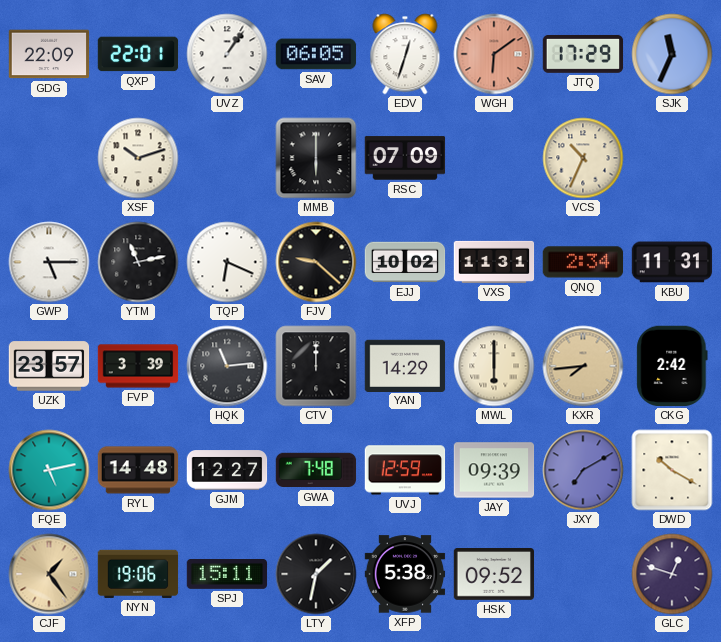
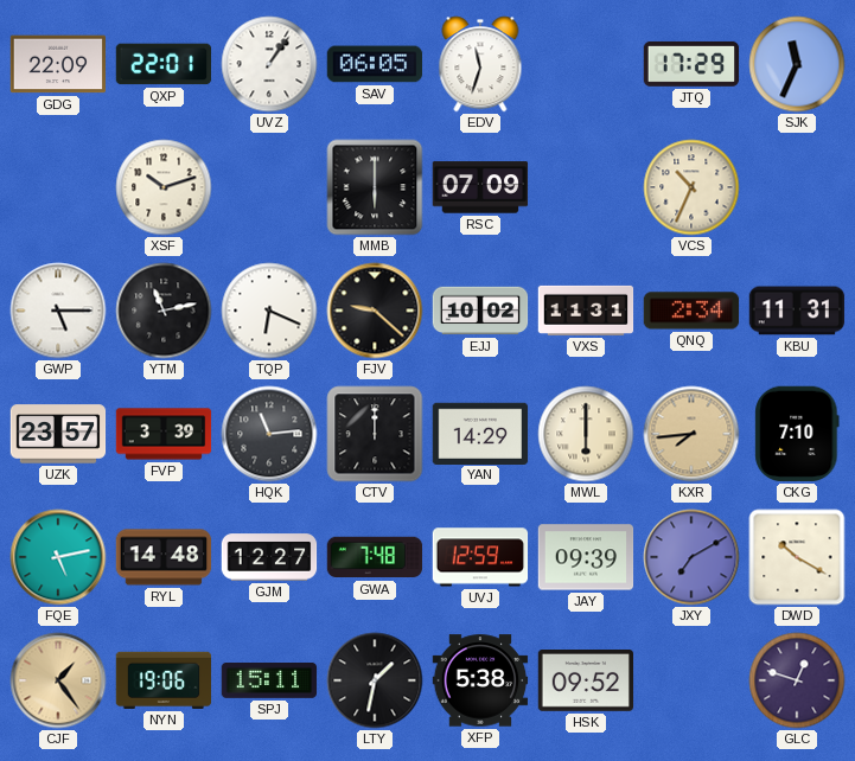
EDV: 12:33 -> 11:33
WGH: 6:09 -> none
CKG: 2:42 -> 7:10
